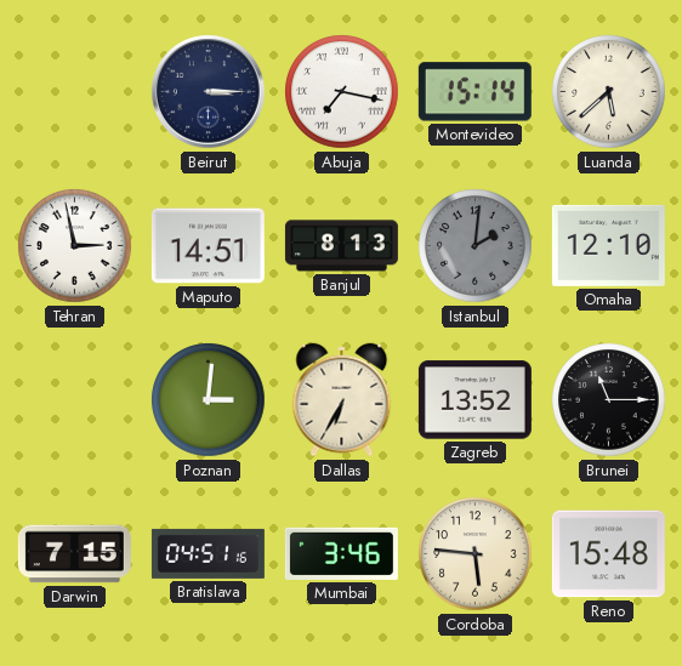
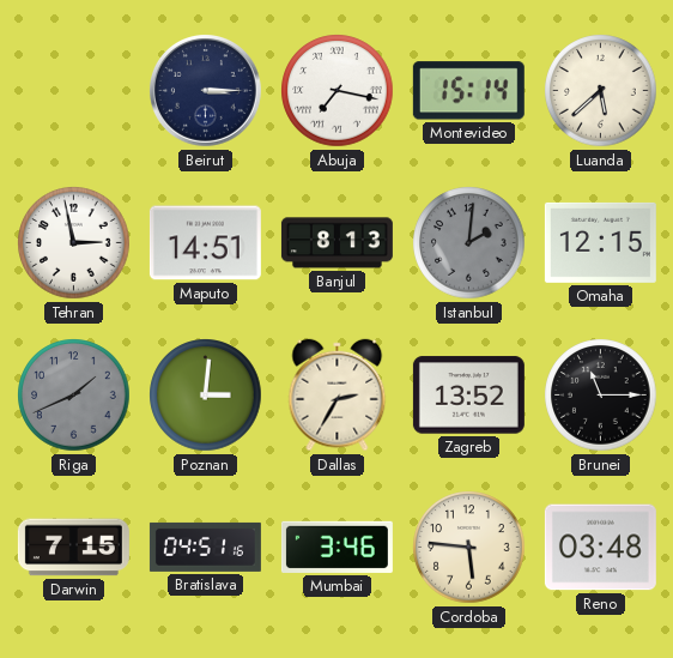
Omaha: 12:10 -> 12:15
Riga: none -> 1:41
Dallas: 6:35 -> 2:35
Reno: 15:48 -> 03:48
